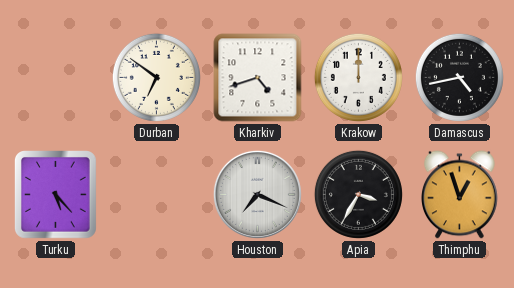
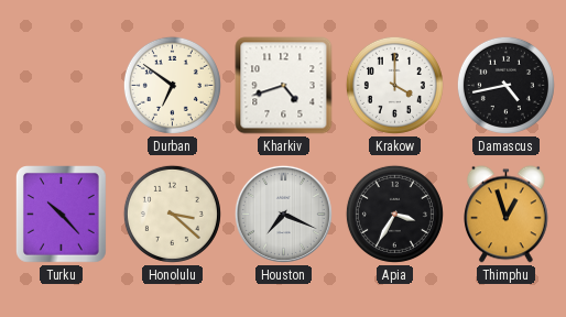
Krakow: 12:00 -> 4:00
Turku: 5:23 -> 10:23
Honolulu: none -> 3:22
